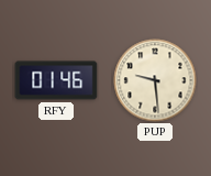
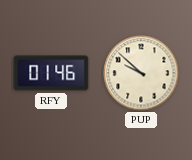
PUP: 9:29 -> 9:52
